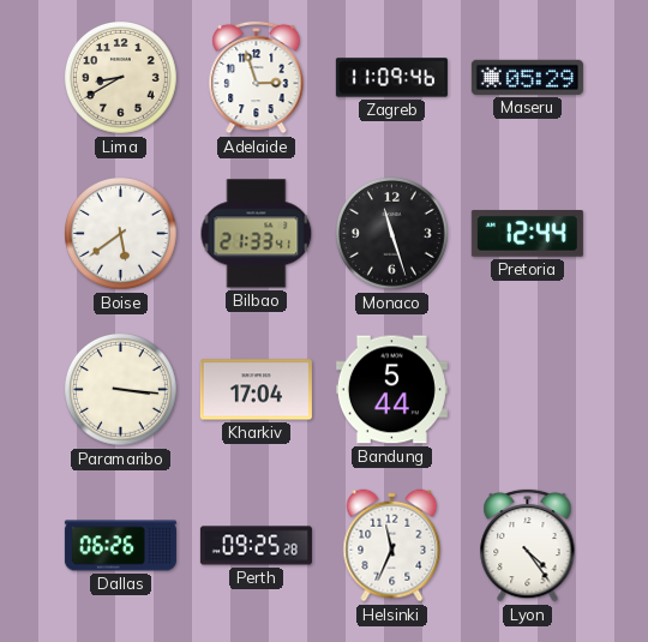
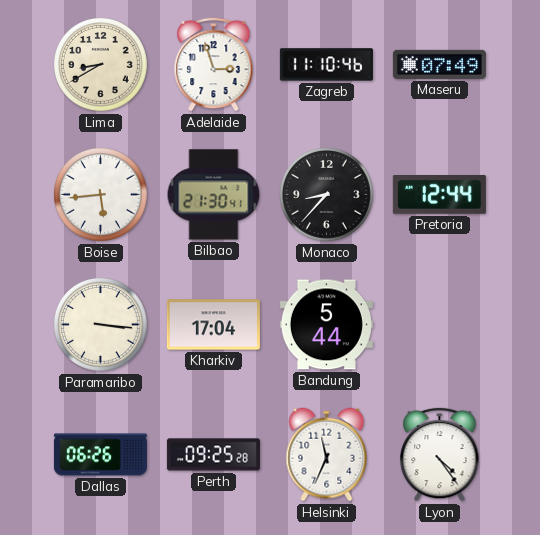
Zagreb: 11:09 -> 11:10
Maseru: 05:29 -> 07:49
Boise: 5:39 -> 5:44
Bilbao: 21:33 -> 21:30
Monaco: 11:27 -> 8:37
